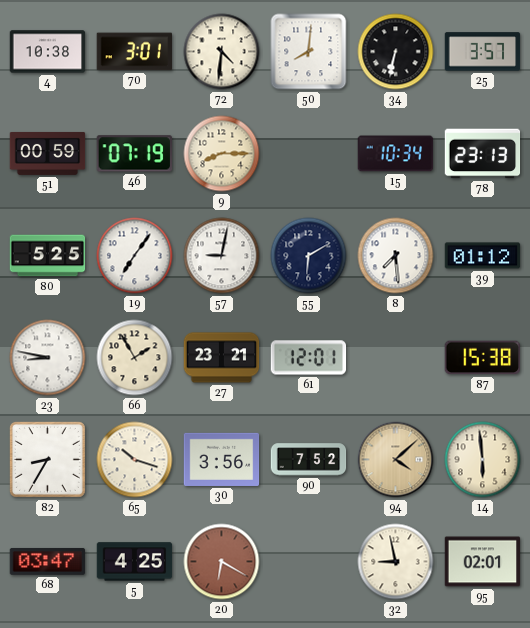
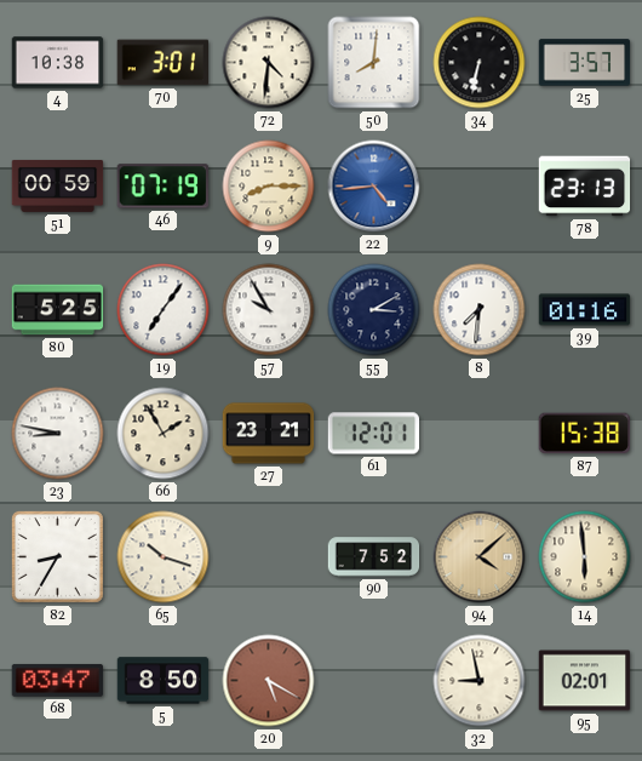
22: none -> 4:44
15: 10:34 -> none
57: 9:02 -> 9:55
55: 6:10 -> 3:10
8: 7:29 -> 7:31
39: 01:12 -> 01:16
30: 3:56 -> none
5: 4:25 -> 8:50
20: 6:20 -> 5:20
